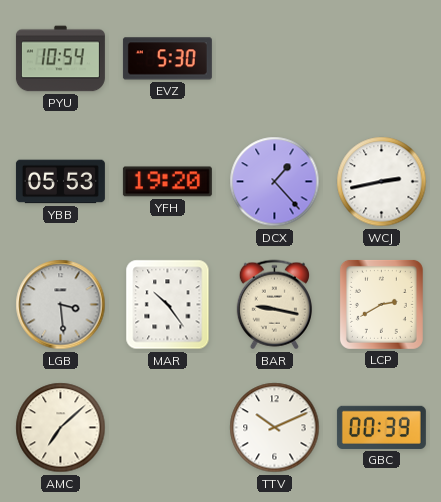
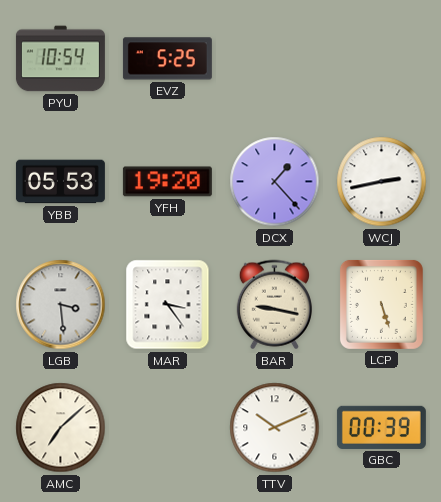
EVZ: 5:30 -> 5:25
MAR: 10:24 -> 3:24
LCP: 2:40 -> 5:27
